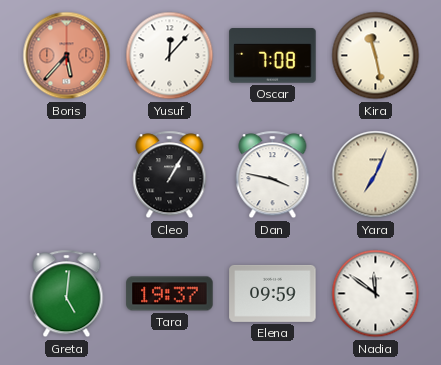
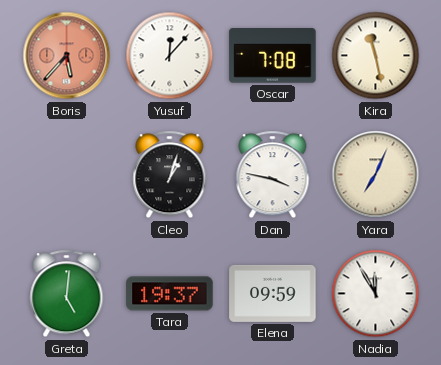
Cleo: 1:05 -> 1:03
Nadia: 11:51 -> 11:55
